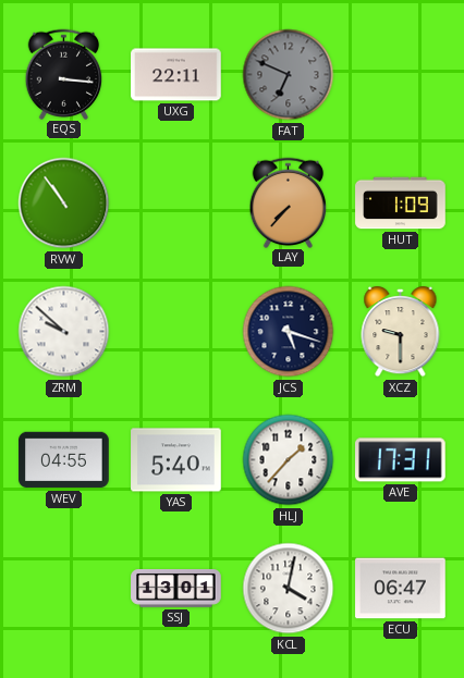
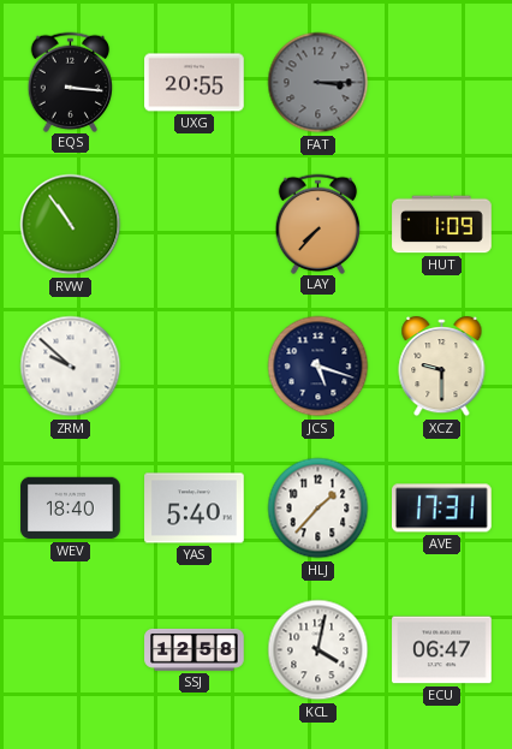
UXG: 22:11 -> 20:55
FAT: 6:49 -> 3:15
WEV: 04:55 -> 18:40
SSJ: 13:01 -> 12:58
